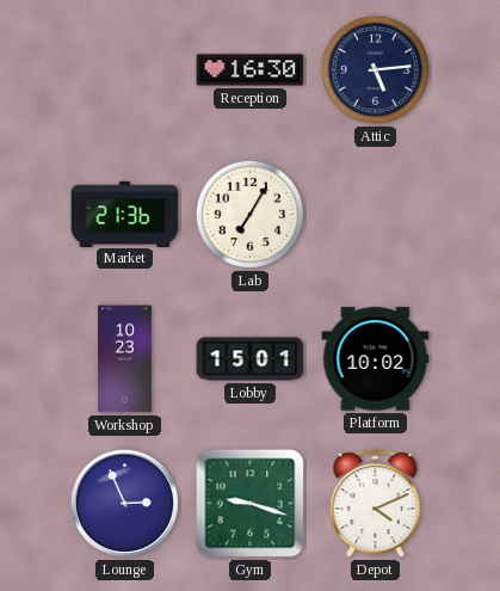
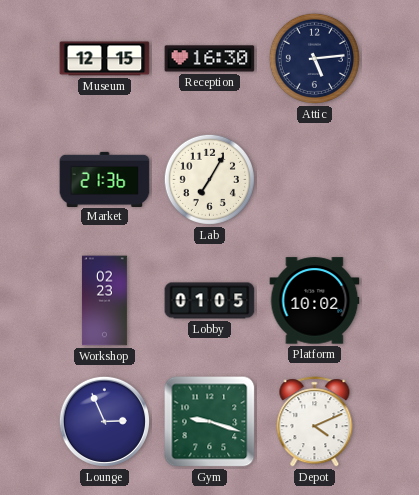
Museum: none -> 12:15
Workshop: 10:23 -> 02:23
Lobby: 15:01 -> 01:05
